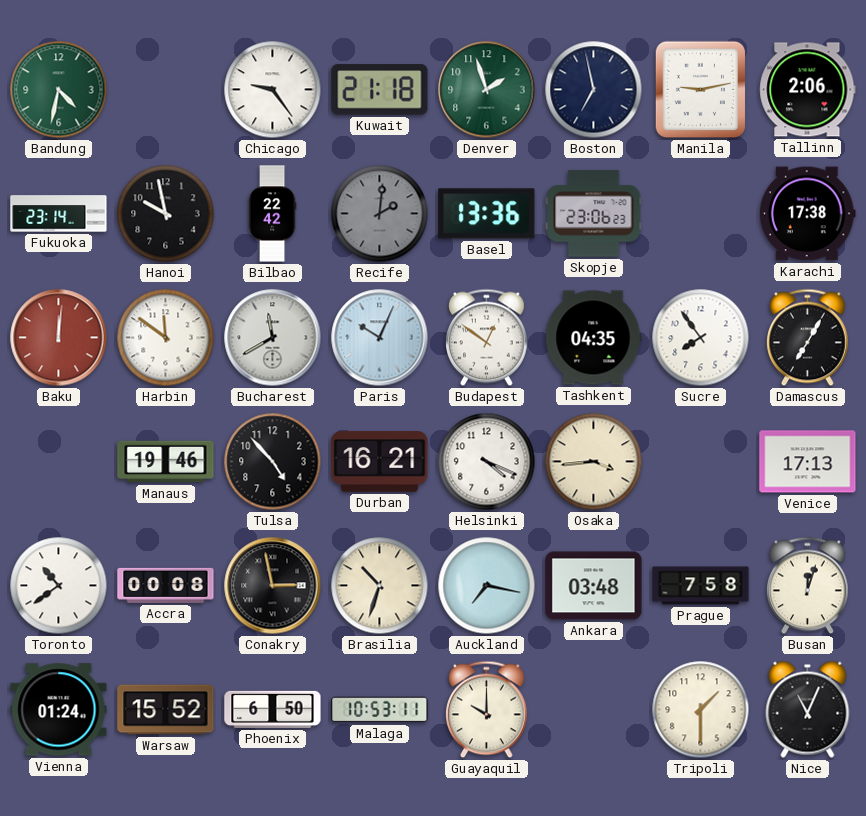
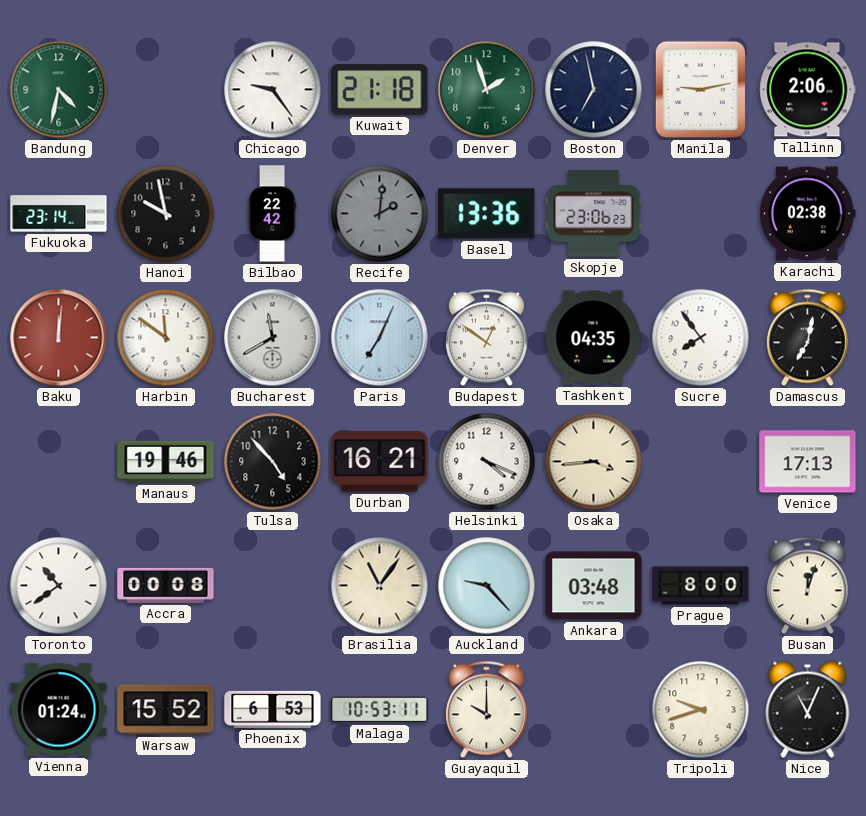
Karachi: 17:38 -> 02:38
Paris: 10:04 -> 7:04
Damascus: 7:05 -> 7:02
Conakry: 2:58 -> none
Brasilia: 10:33 -> 11:06
Auckland: 7:17 -> 9:23
Prague: 7:58 -> 8:00
Phoenix: 6:50 -> 6:53
Tripoli: 1:30 -> 9:42
